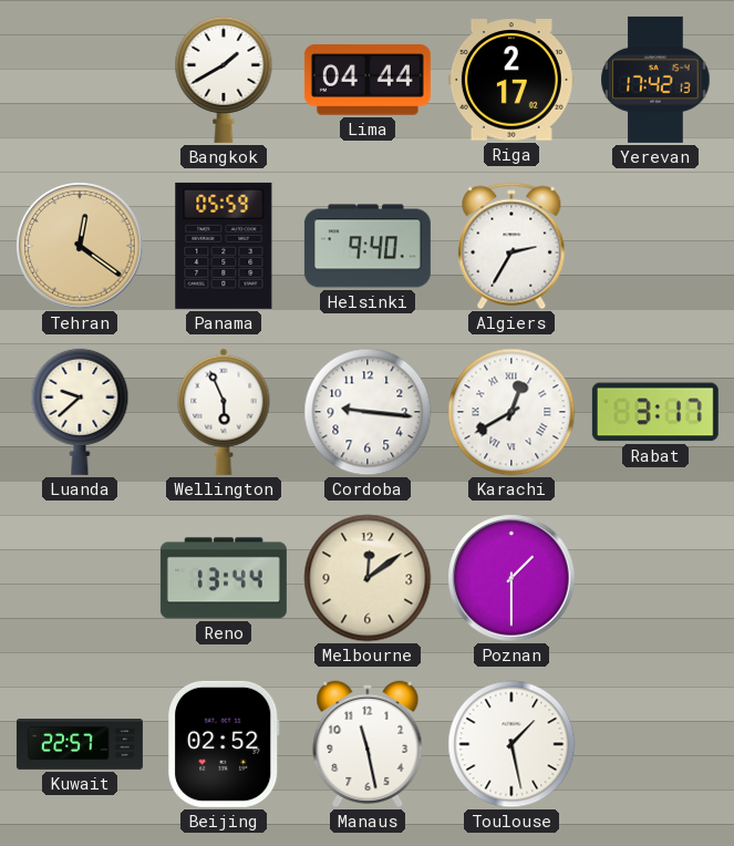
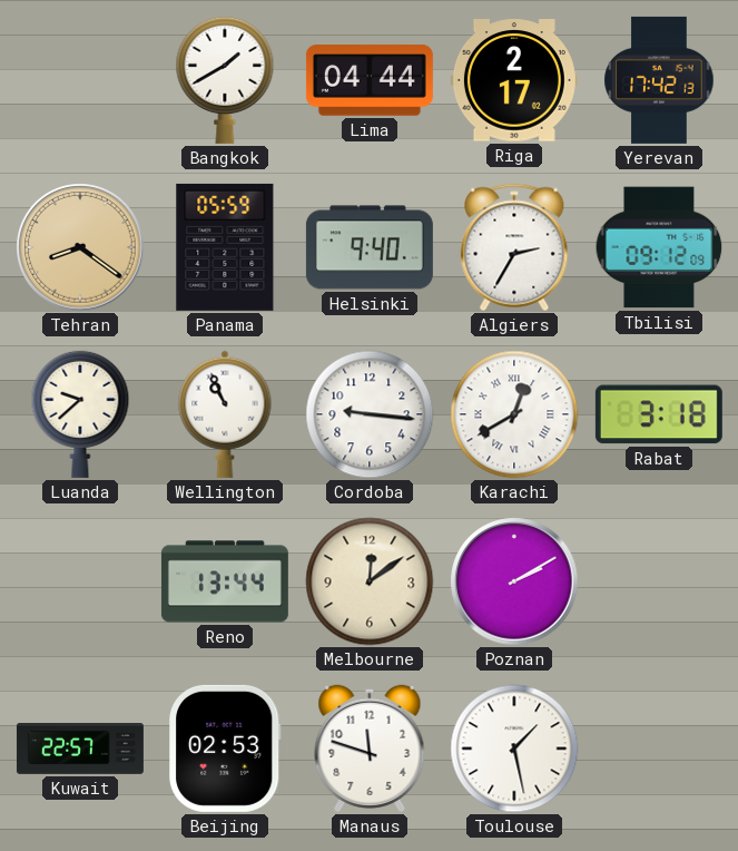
Tehran: 12:21 -> 8:21
Tbilisi: none -> 09:12
Wellington: 5:56 -> 10:56
Rabat: 3:17 -> 3:18
Poznan: 1:30 -> 2:10
Beijing: 02:52 -> 02:53
Manaus: 11:28 -> 11:48
